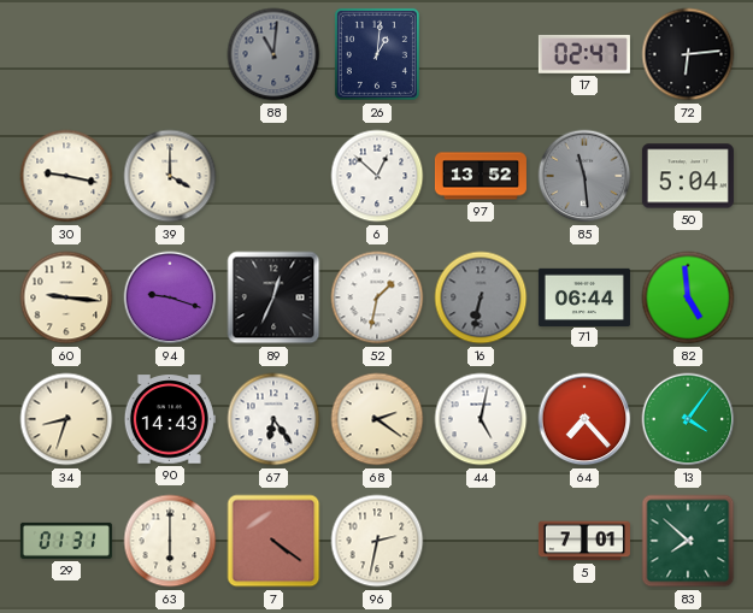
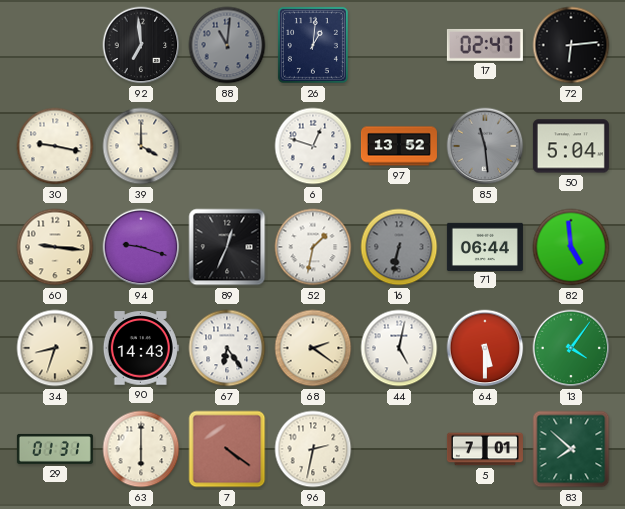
92: none -> 6:59
6: 12:52 -> 12:48
64: 7:23 -> 5:30
